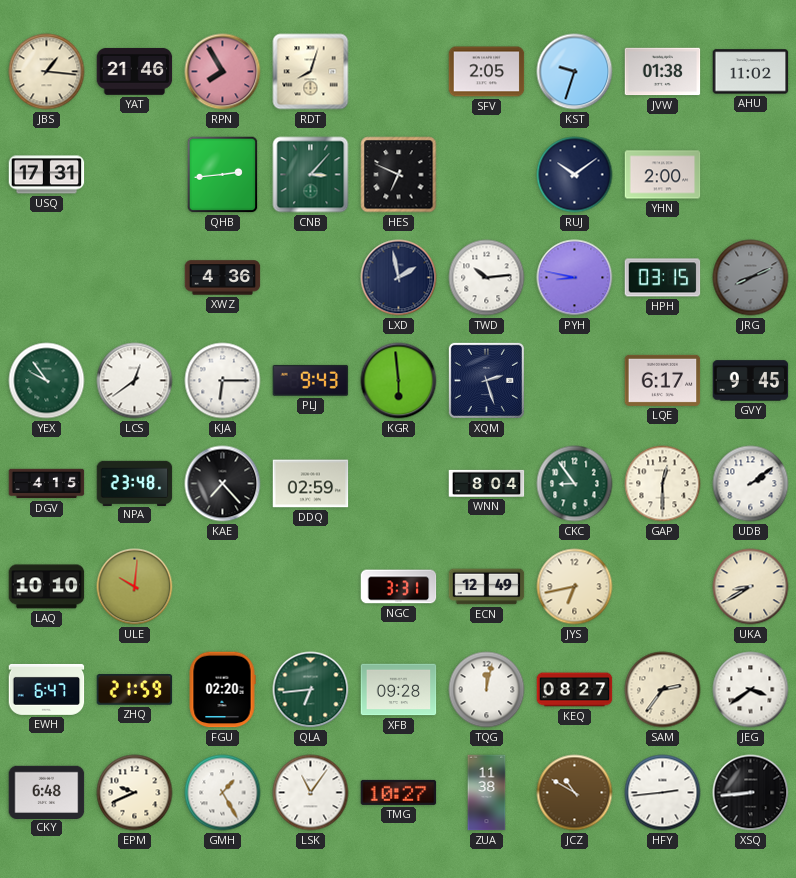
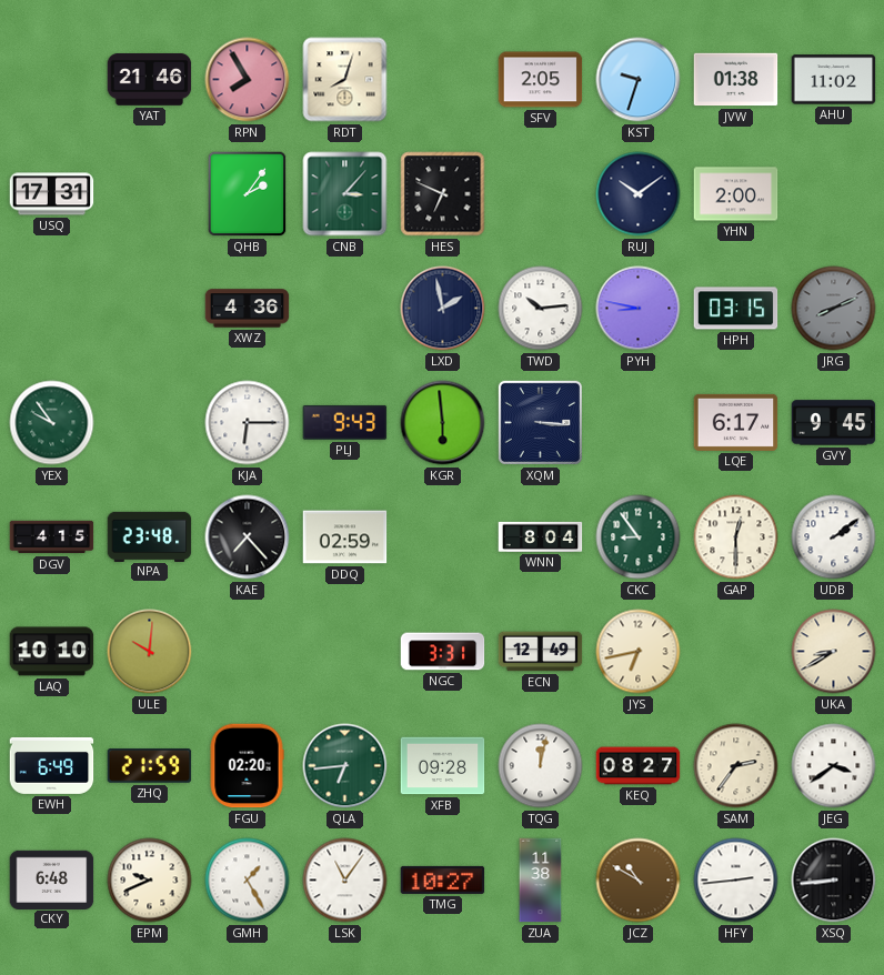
JBS: 1:16 -> none
QHB: 2:44 -> 2:06
LCS: 12:39 -> none
XQM: 2:27 -> 3:16
EWH: 6:47 -> 6:49
